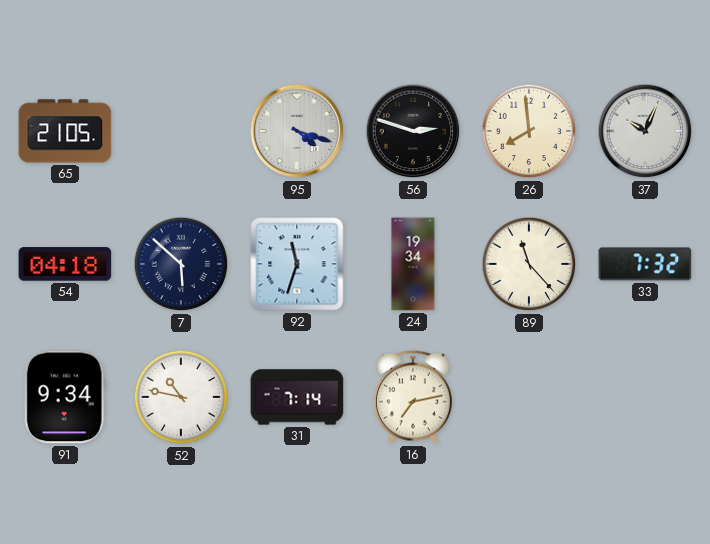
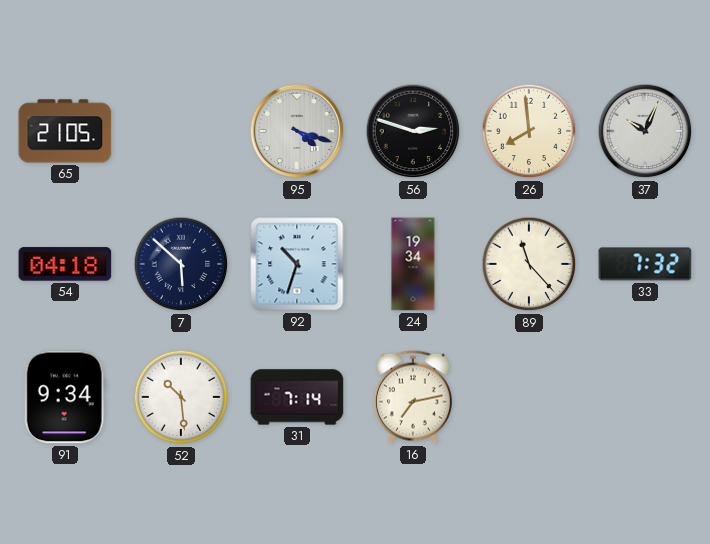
92: 11:33 -> 10:33
52: 10:47 -> 10:29
